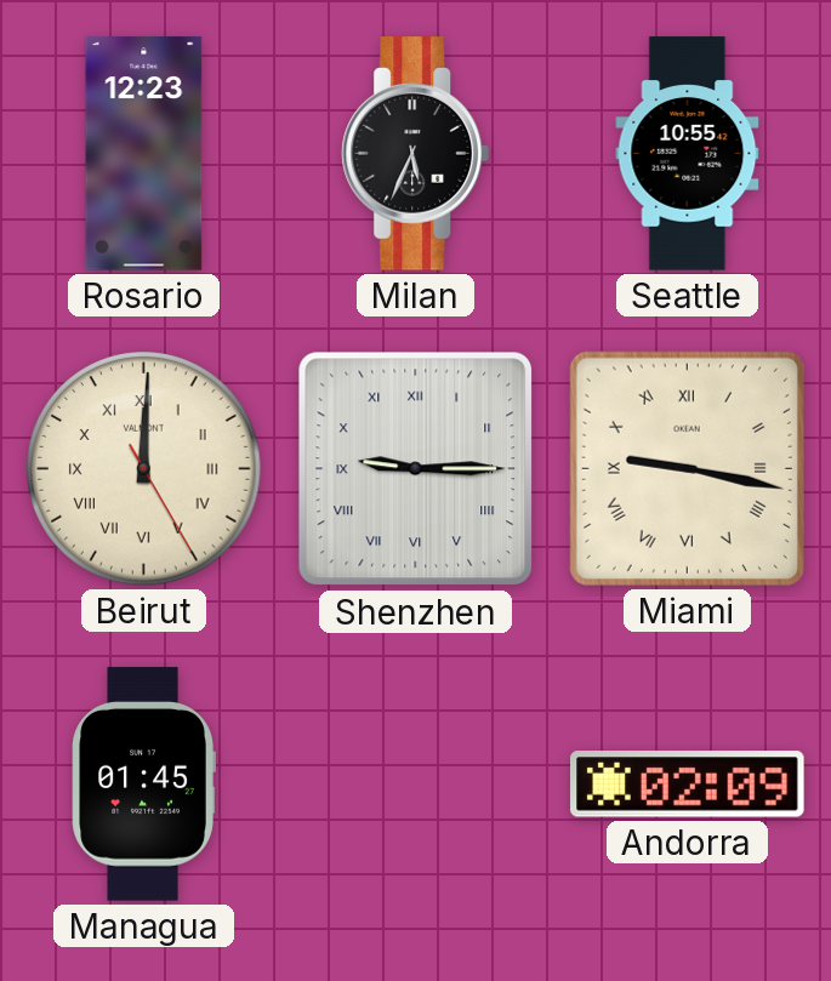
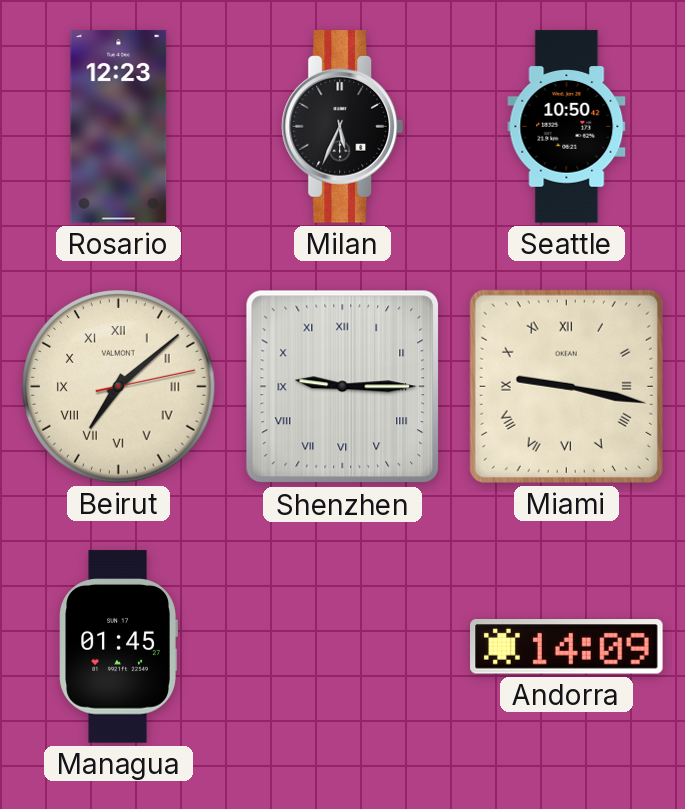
Seattle: 10:55 -> 10:50
Beirut: 12:00 -> 7:08
Andorra: 02:09 -> 14:09
